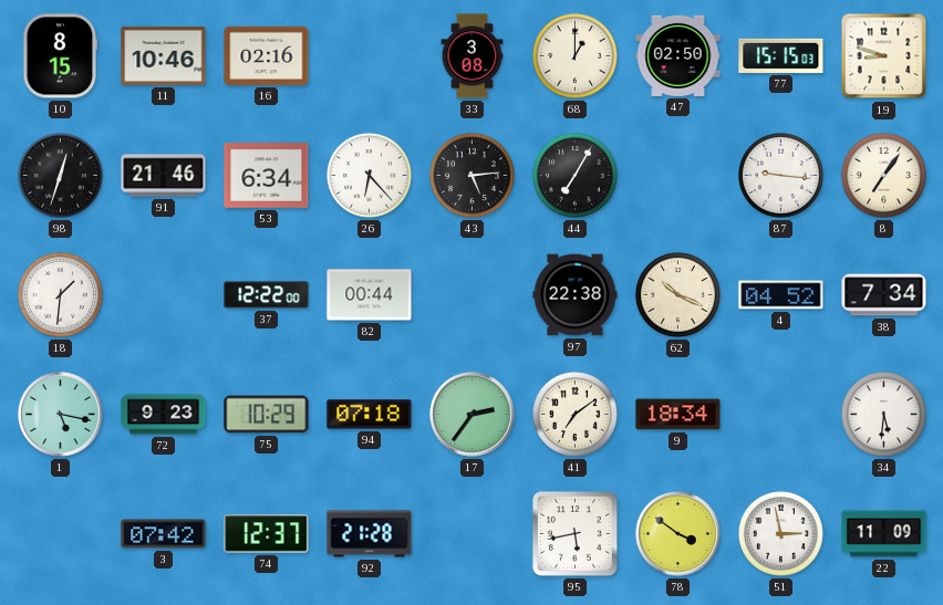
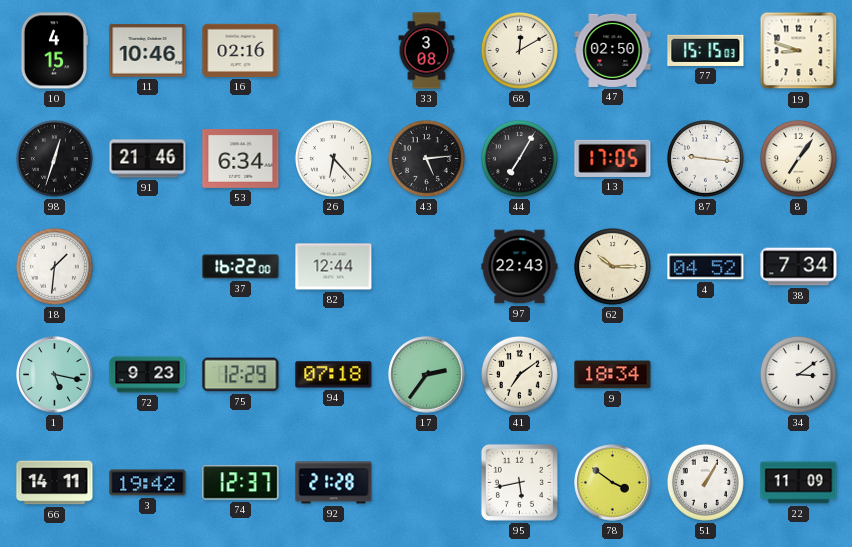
10: 8:15 -> 4:15
68: 1:00 -> 12:10
13: none -> 17:05
37: 12:22 -> 16:22
82: 00:44 -> 12:44
97: 22:38 -> 22:43
62: 10:19 -> 10:15
75: 10:29 -> 12:29
34: 5:31 -> 3:09
66: none -> 14:11
3: 07:42 -> 19:42
51: 2:58 -> 1:05
